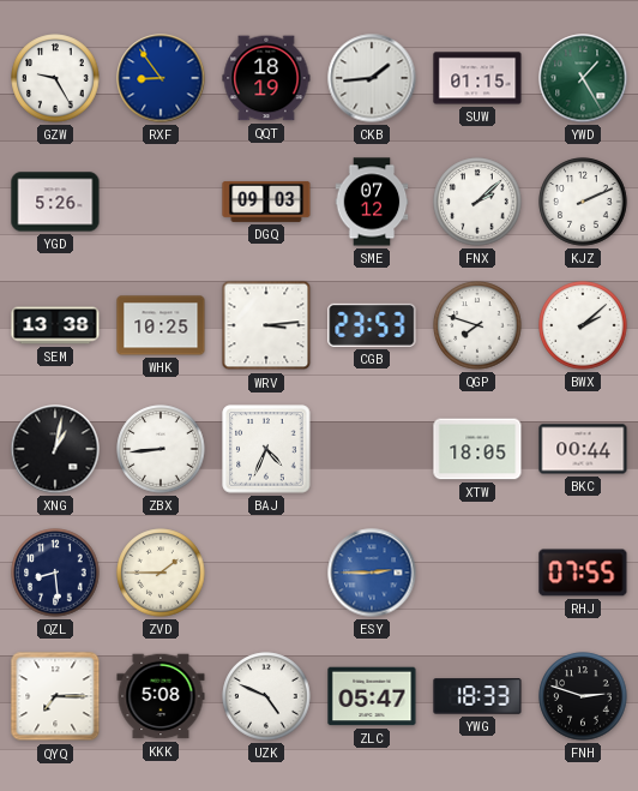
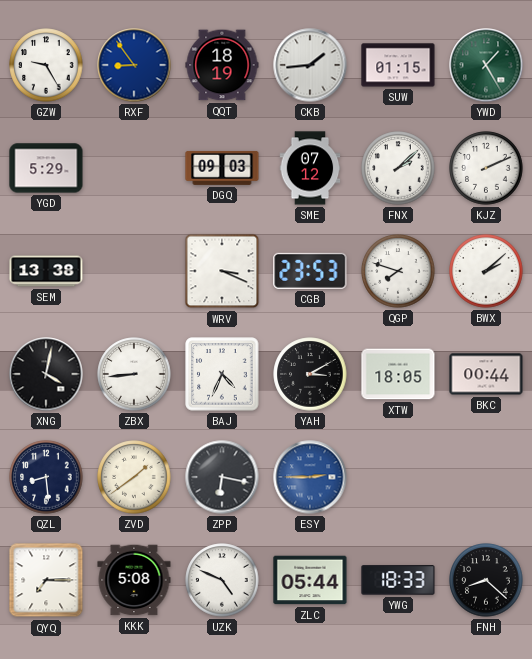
YGD: 5:26 -> 5:29
WHK: 10:25 -> none
WRV: 3:14 -> 3:19
XNG: 1:02 -> 4:02
YAH: none -> 3:10
ZVD: 1:45 -> 1:39
ZPP: none -> 6:17
RHJ: 07:55 -> none
ZLC: 05:47 -> 05:44
FNH: 2:48 -> 8:22
